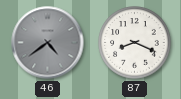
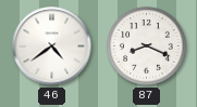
46 dial: grey -> white
